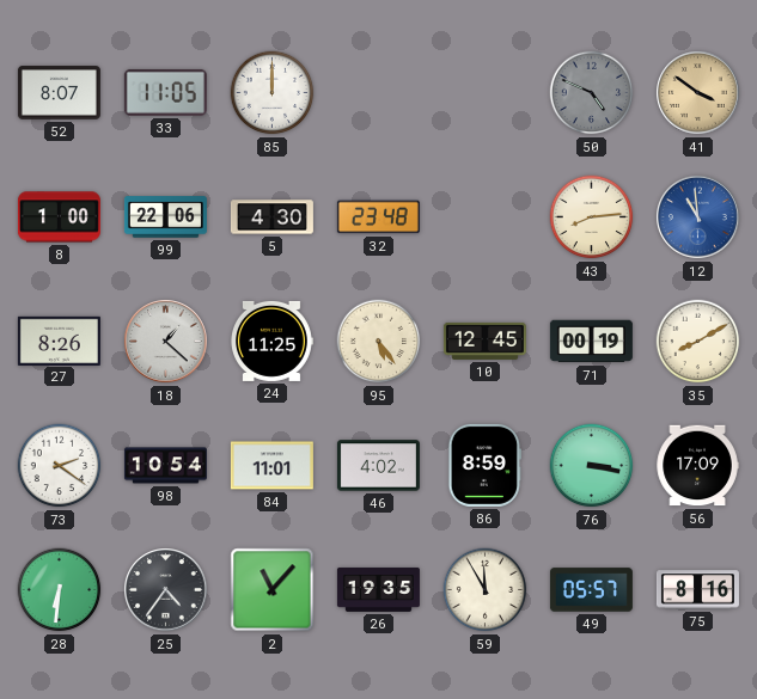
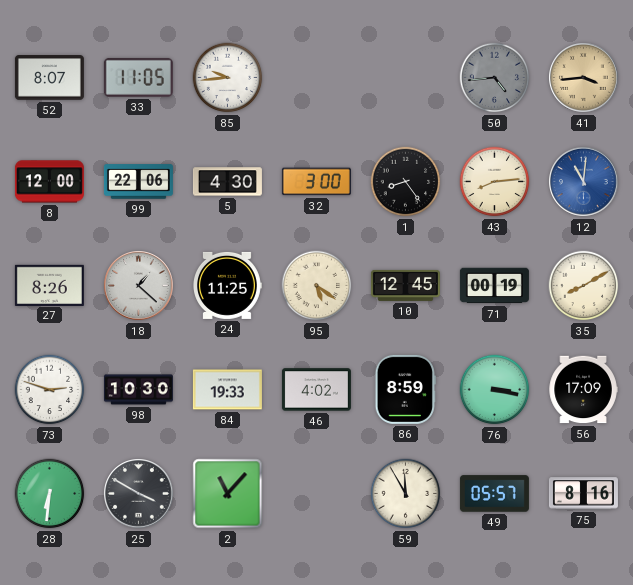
85: 12:00 -> 9:44
50: 4:49 -> 4:44
41: 3:51 -> 3:44
8: 1:00 -> 12:00
32: 23:48 -> 3:00
1: none -> 8:24
12: 10:59 -> 11:01
95: 5:24 -> 5:21
73: 2:21 -> 2:48
98: 10:54 -> 10:30
84: 11:01 -> 19:33
25: 4:36 -> 3:50
26: 19:35 -> none
